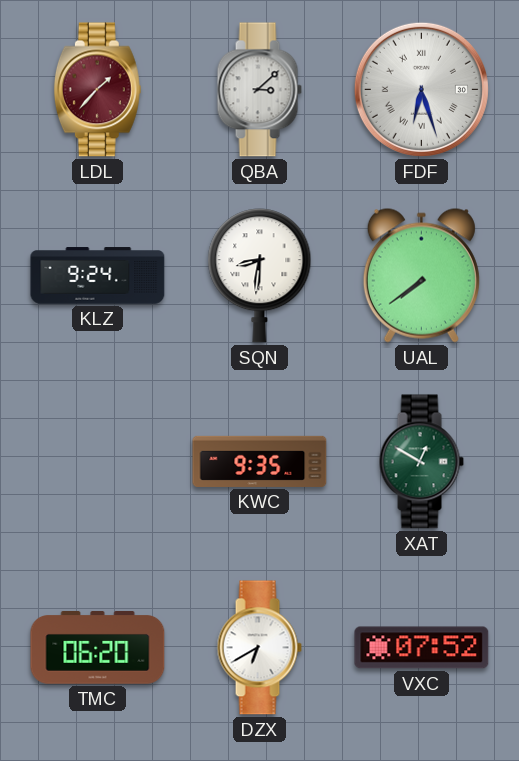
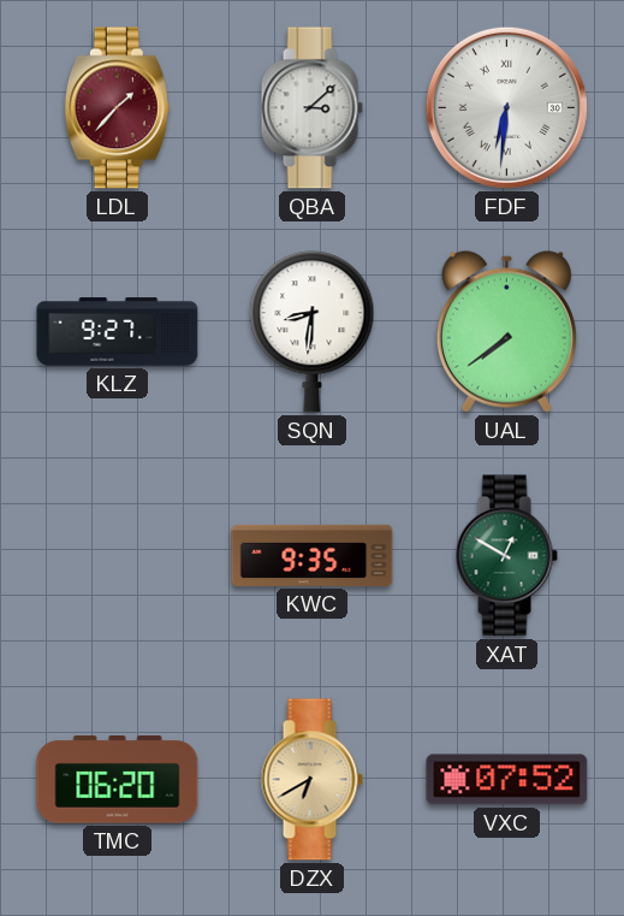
FDF: 6:27 -> 6:31
KLZ: 9:24 -> 9:27
DZX dial: white -> champagne
